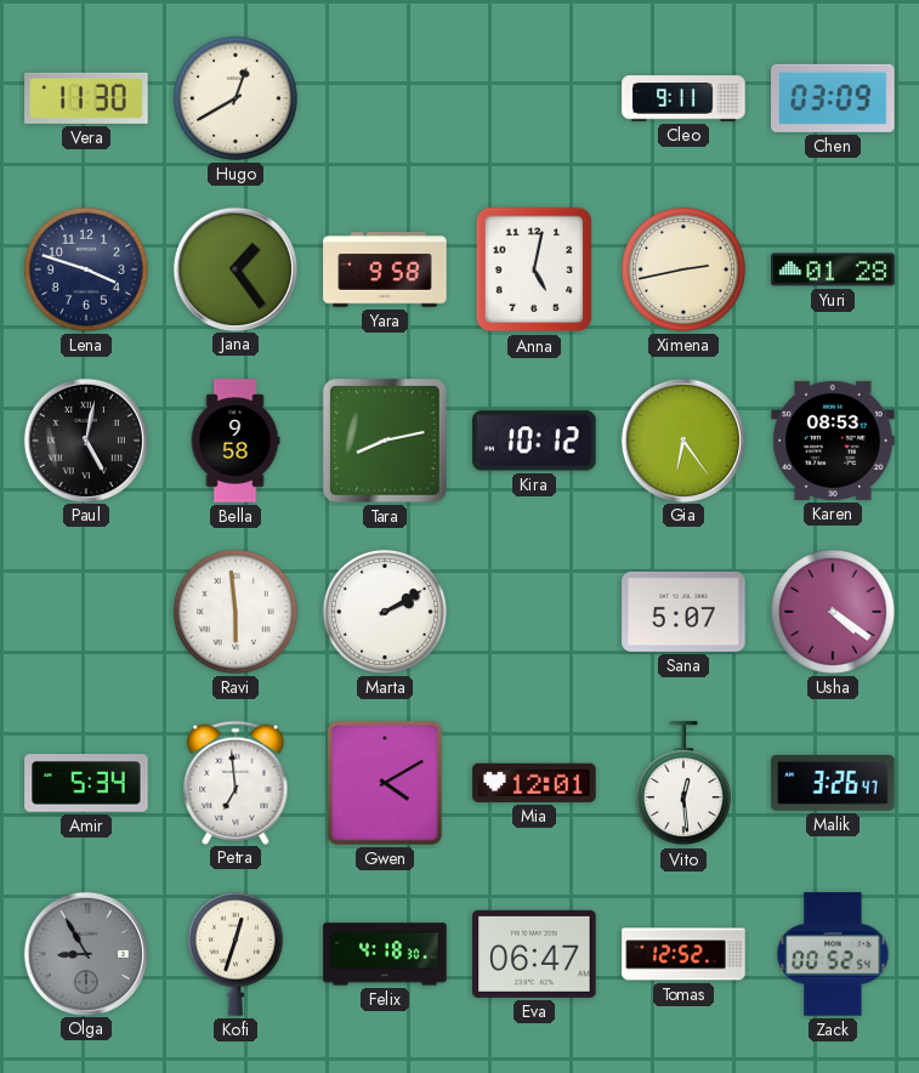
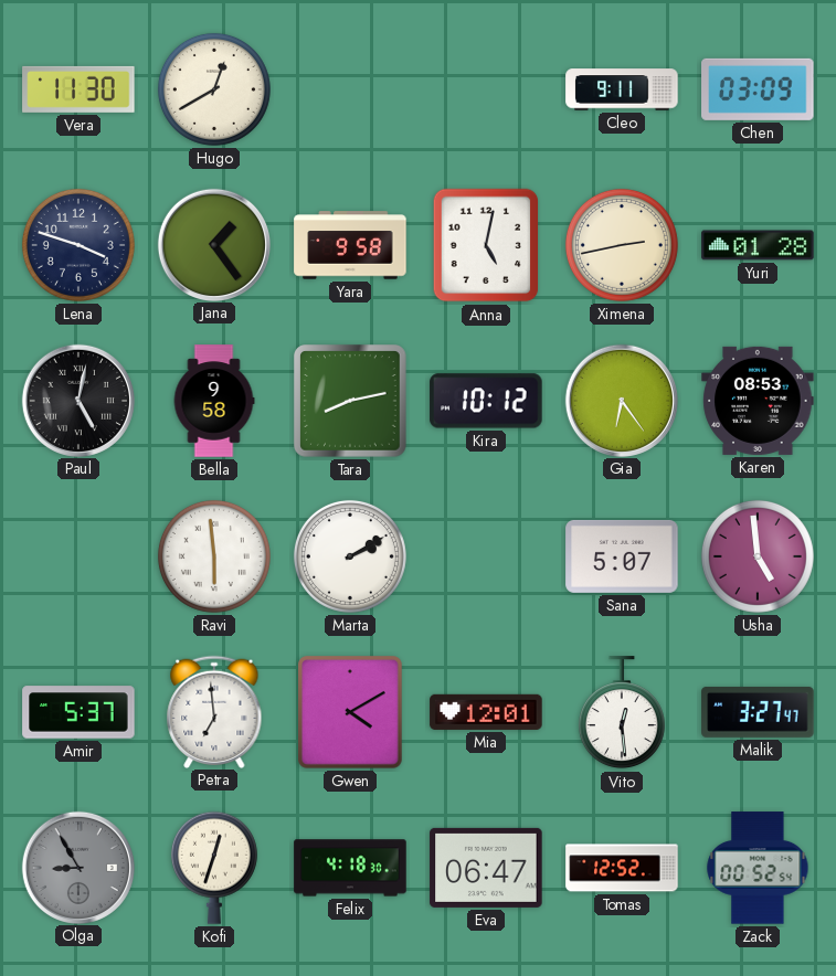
Usha: 4:21 -> 4:59
Amir: 5:34 -> 5:37
Malik: 3:26 -> 3:27
